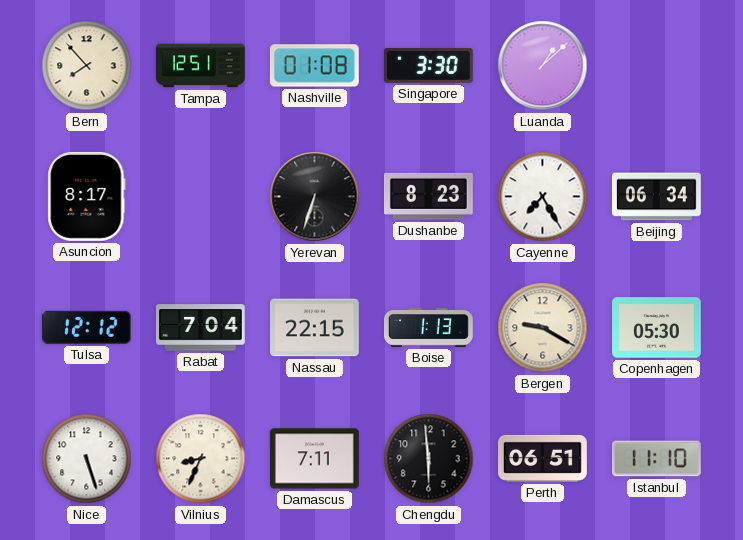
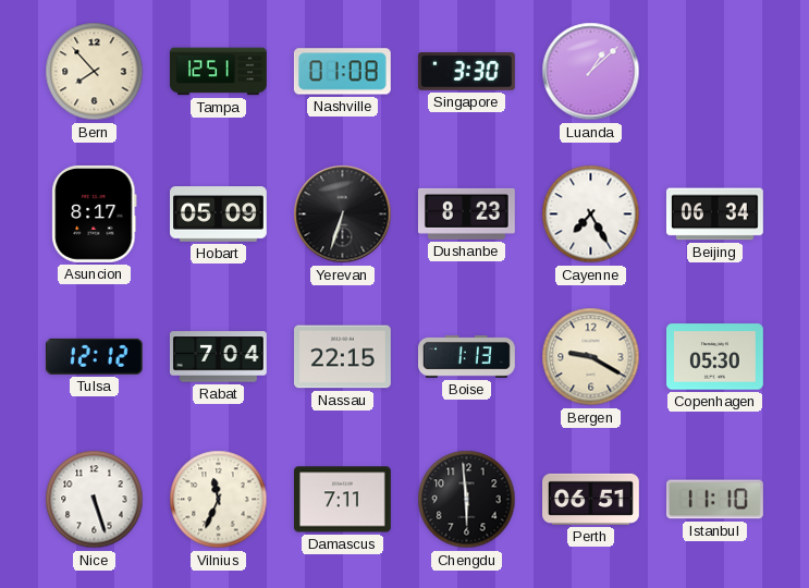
Hobart: none -> 05:09
Vilnius: 8:34 -> 11:34
